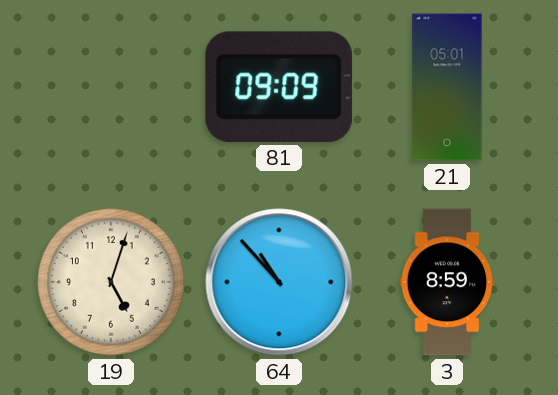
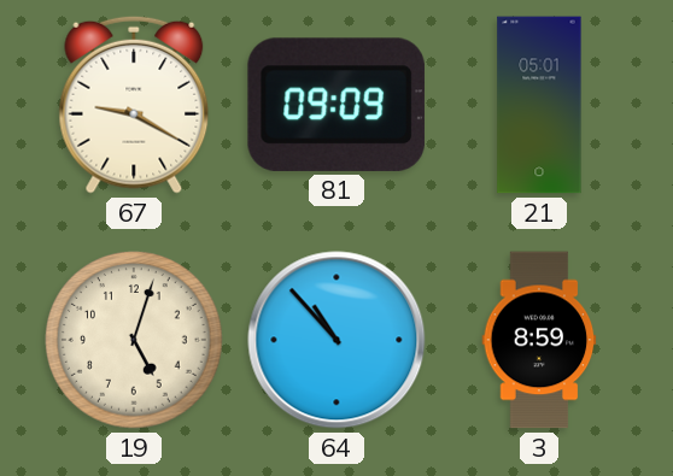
67: none -> 9:20
